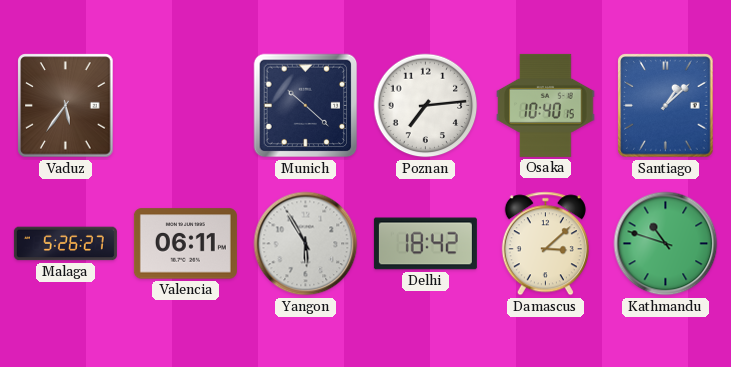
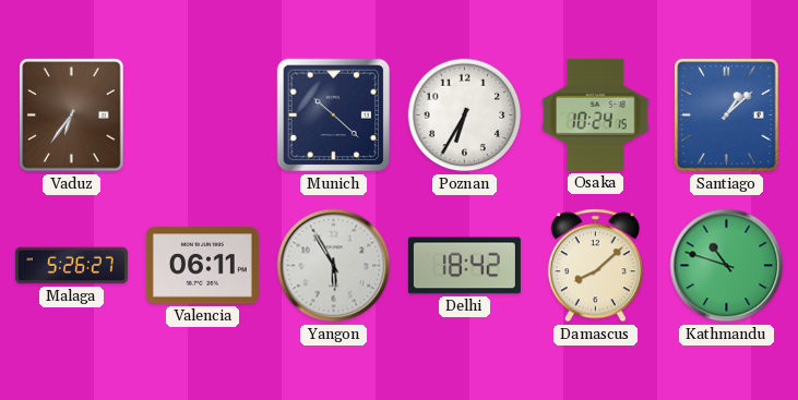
Vaduz: 5:36 -> 6:36
Poznan: 7:14 -> 6:35
Osaka: 10:40 -> 10:24
Damascus: 3:08 -> 8:08
